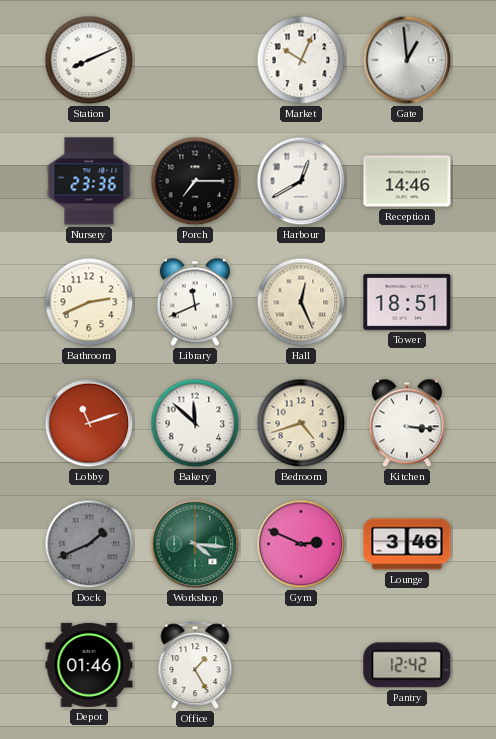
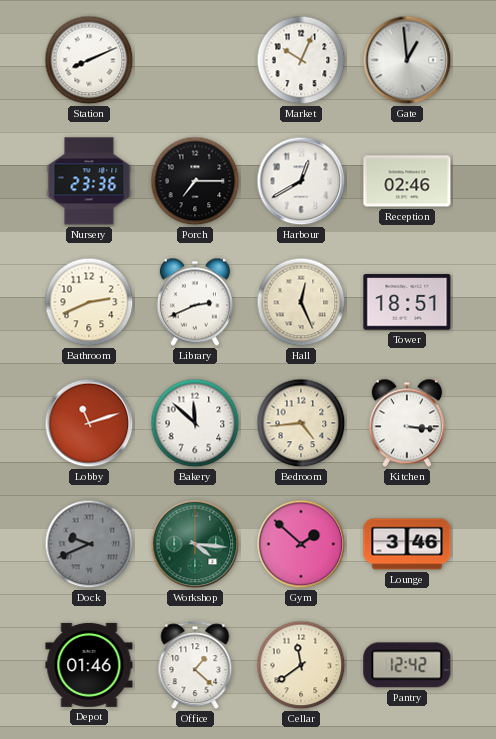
Reception: 14:46 -> 02:46
Library: 11:41 -> 2:41
Bedroom: 4:42 -> 4:44
Dock: 1:41 -> 9:41
Gym: 2:49 -> 1:52
Office: 1:25 -> 1:22
Cellar: none -> 11:39
